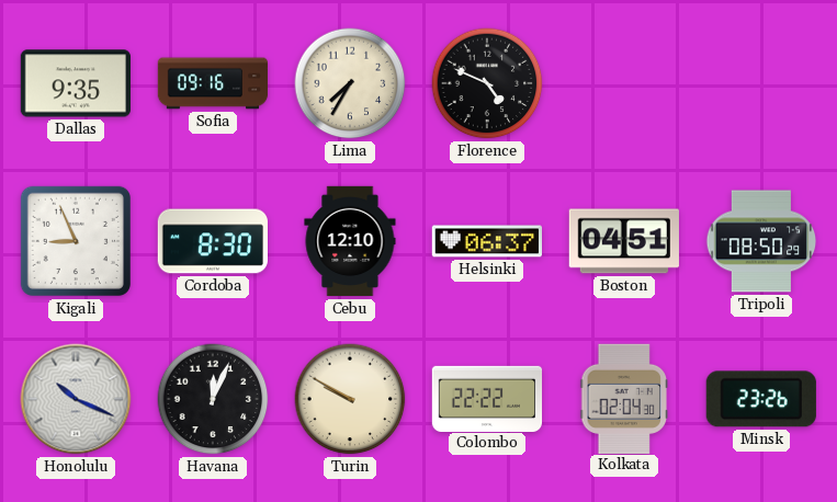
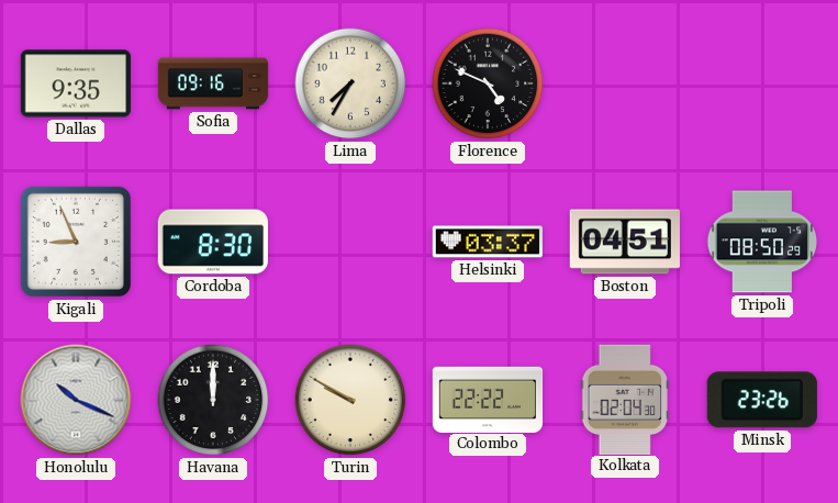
Cebu: 12:10 -> none
Helsinki: 06:37 -> 03:37
Havana: 12:04 -> 12:00
